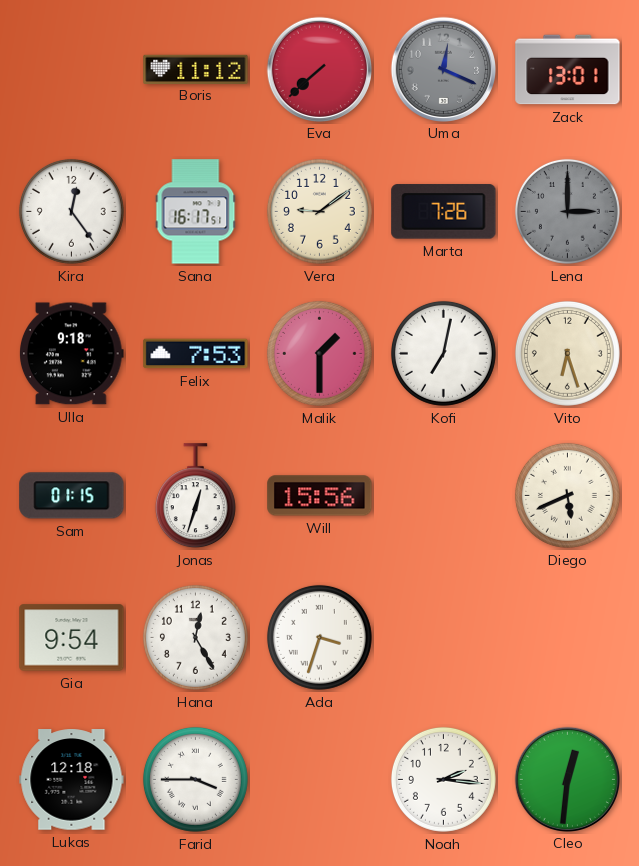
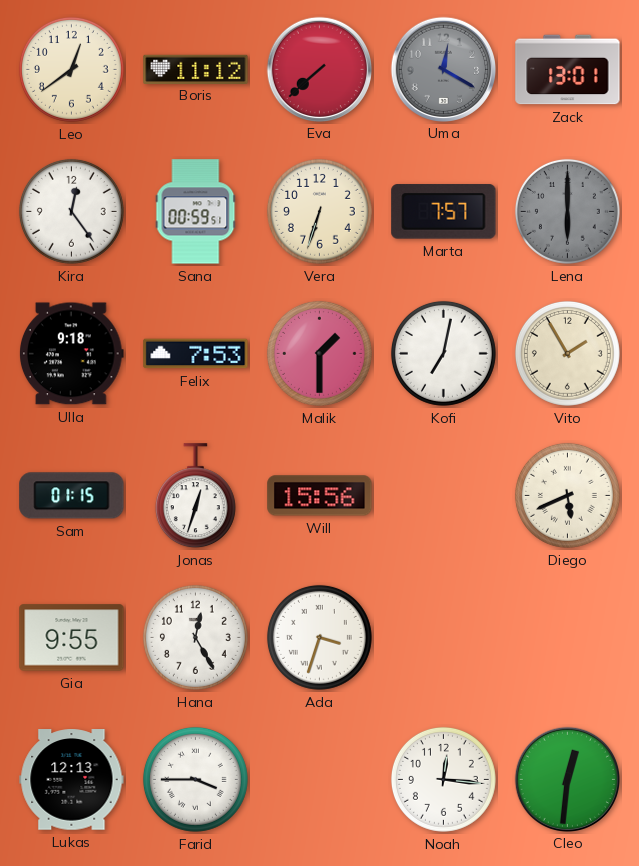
Leo: none -> 12:39
Uma: 12:19 -> 12:20
Sana: 16:17 -> 00:59
Vera: 9:09 -> 6:33
Marta: 7:26 -> 7:57
Lena: 3:00 -> 6:00
Vito: 6:27 -> 1:55
Gia: 9:54 -> 9:55
Lukas: 12:18 -> 12:13
Noah: 2:16 -> 12:16
